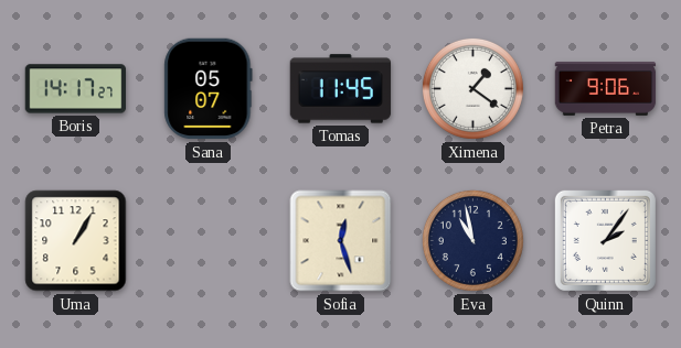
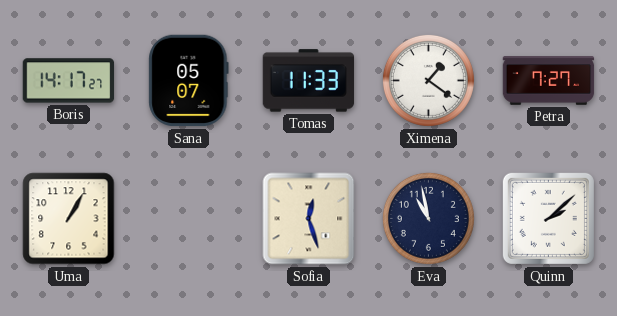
Tomas: 11:45 -> 11:33
Petra: 9:06 -> 7:27
Quinn: 2:06 -> 2:08
